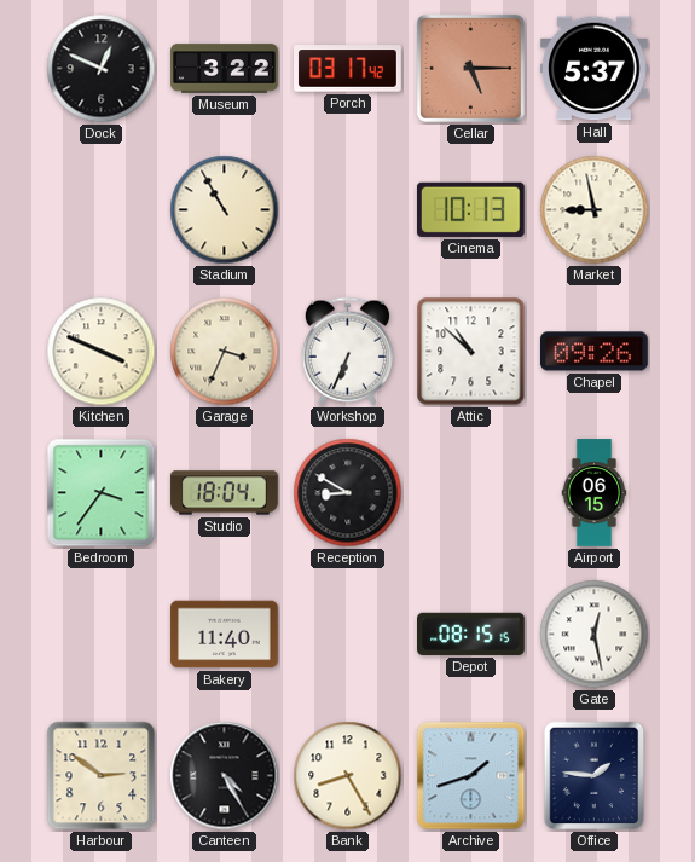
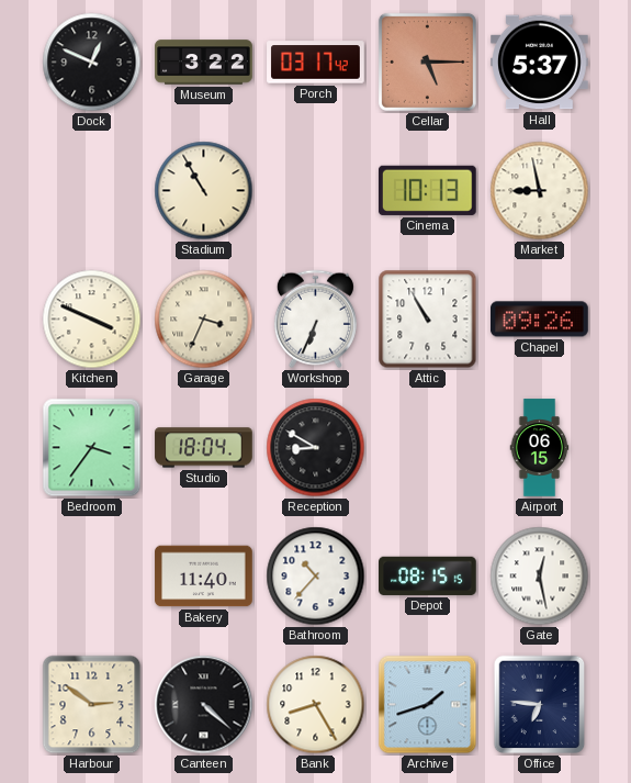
Attic: 10:52 -> 10:55
Bathroom: none -> 10:37
Canteen: 4:25 -> 4:22
Office: 1:46 -> 6:46
